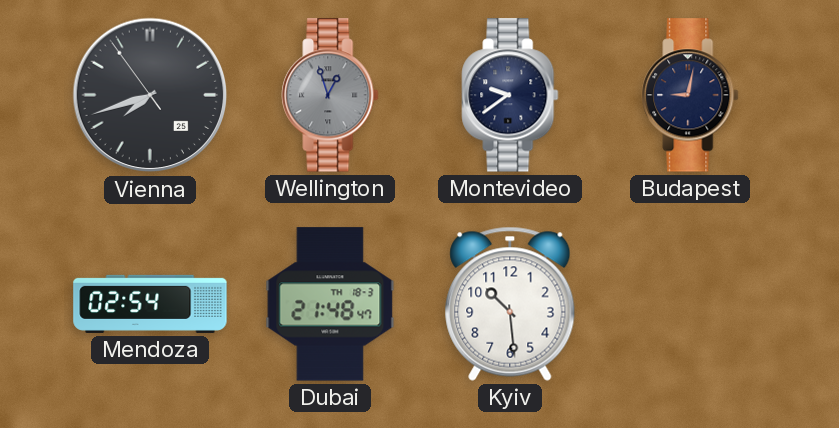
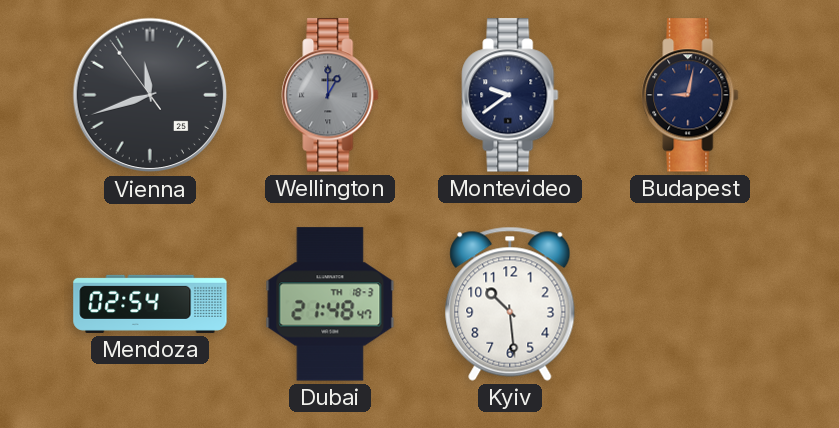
Vienna: 7:41 -> 11:41
Wellington: 12:57 -> 1:00
